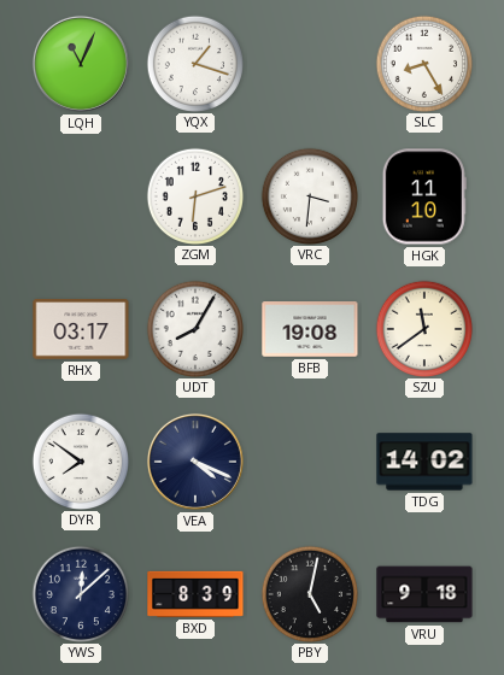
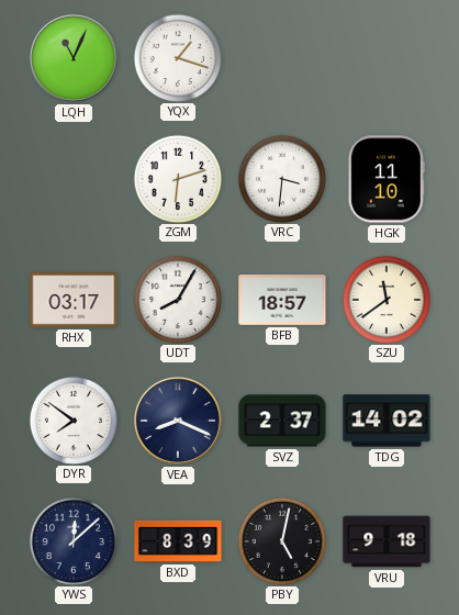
SLC: 8:25 -> none
BFB: 19:08 -> 18:57
VEA: 4:19 -> 8:19
SVZ: none -> 2:37
